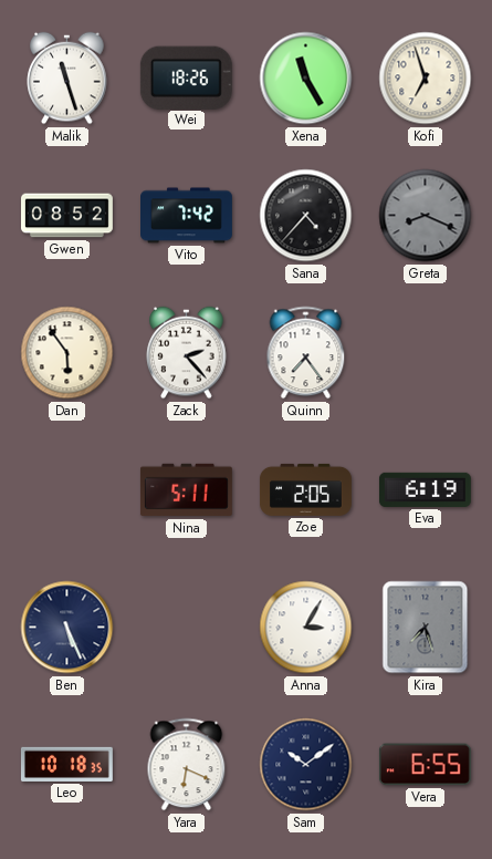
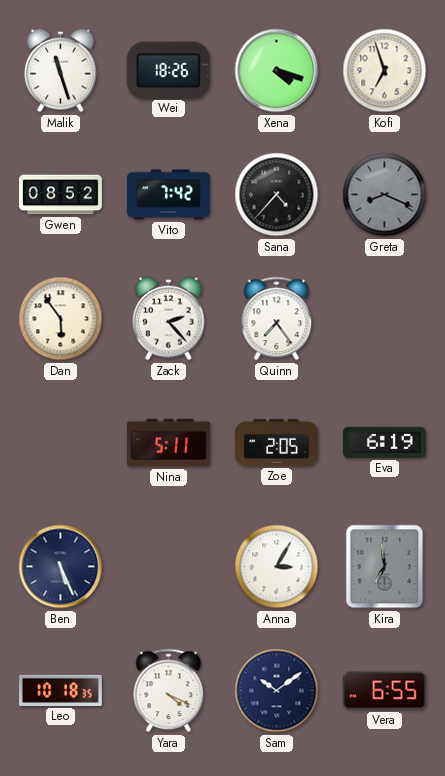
Xena: 11:25 -> 4:18
Kira: 7:27 -> 6:59
Yara: 6:19 -> 4:19
